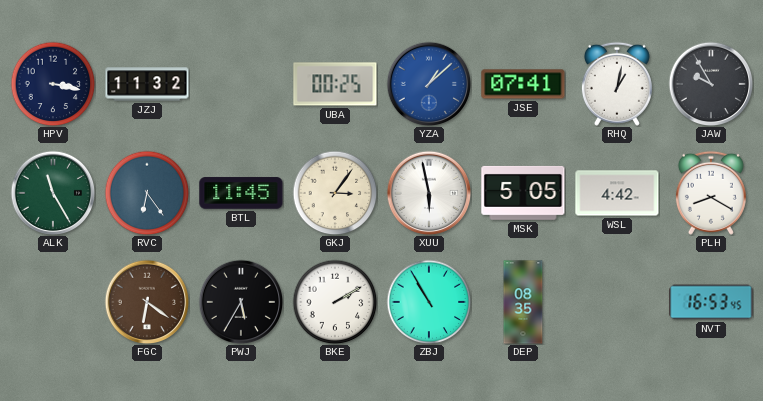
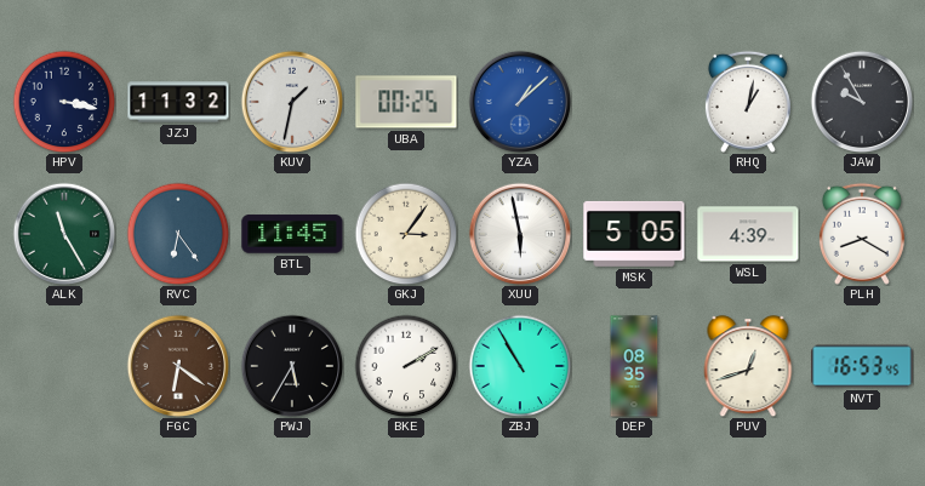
KUV: none -> 1:32
JSE: 07:41 -> none
WSL: 4:42 -> 4:39
PUV: none -> 12:42
